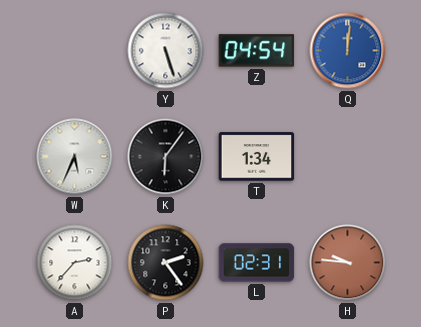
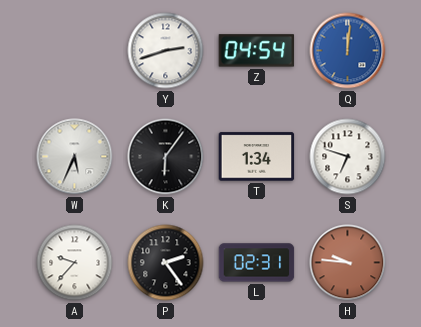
Y: 5:27 -> 2:42
S: none -> 6:48
A: 2:37 -> 9:37
